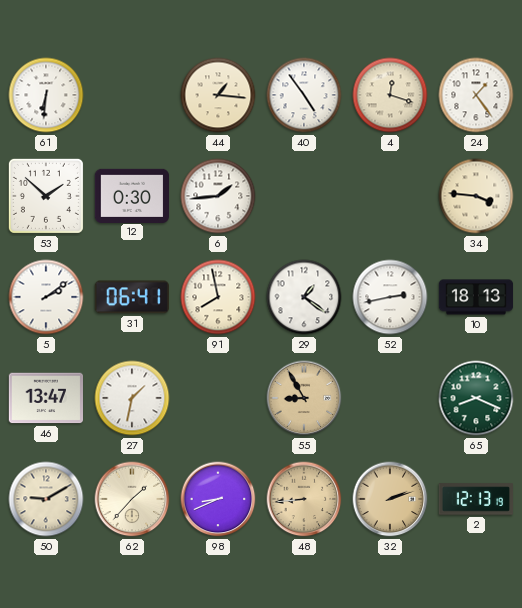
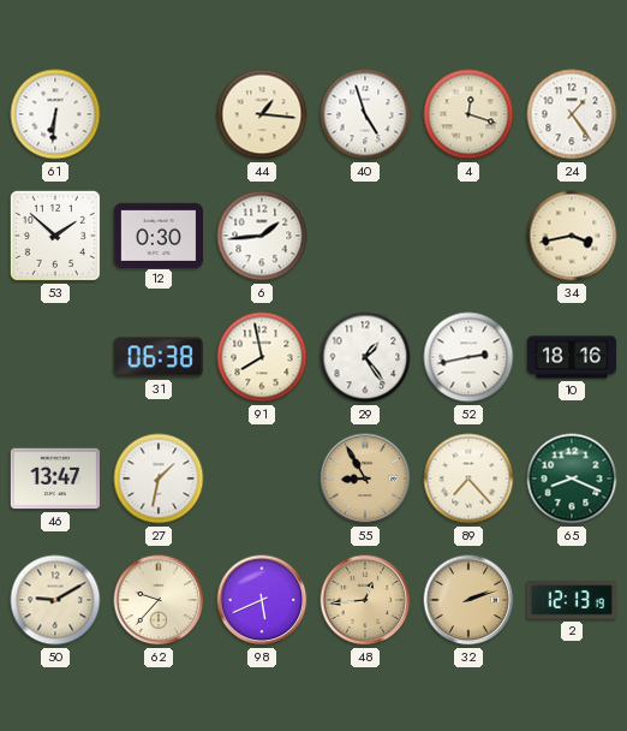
40: 4:54 -> 4:57
34: 3:46 -> 3:43
5: 2:09 -> none
31: 06:41 -> 06:38
29: 1:21 -> 1:24
10: 18:13 -> 18:16
89: none -> 7:23
62: 1:37 -> 9:37
98: 8:41 -> 5:41
48: 8:44 -> 12:44
